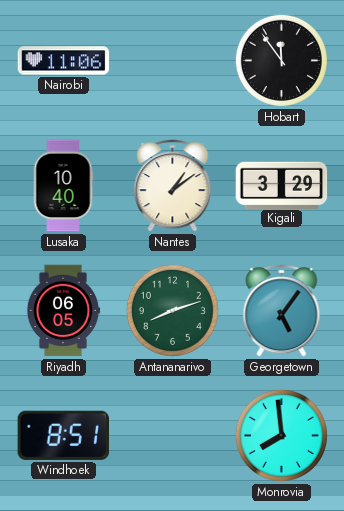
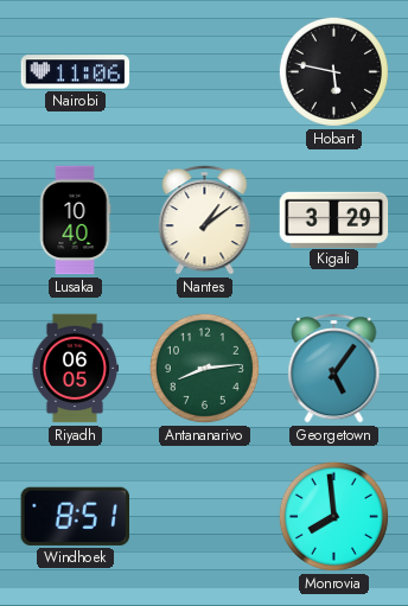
Hobart: 11:54 -> 5:47
Antananarivo: 8:12 -> 8:14
